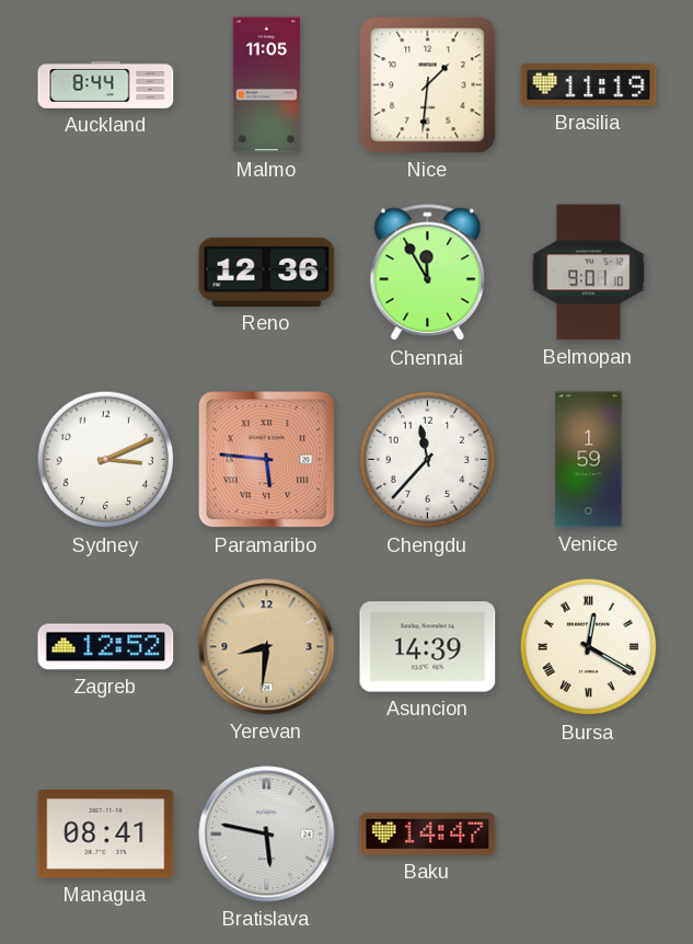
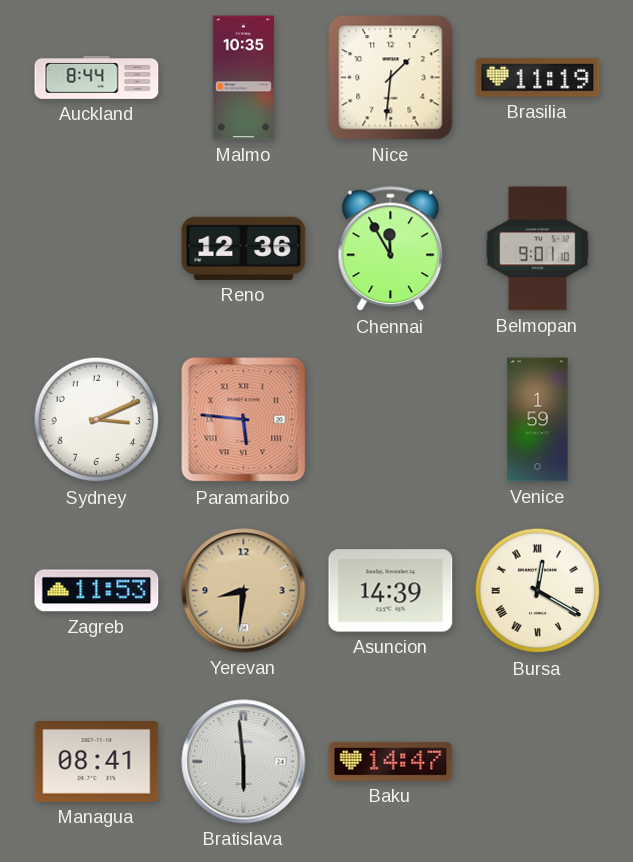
Malmo: 11:05 -> 10:35
Chengdu: 11:37 -> none
Zagreb: 12:52 -> 11:53
Bratislava: 5:47 -> 5:59
